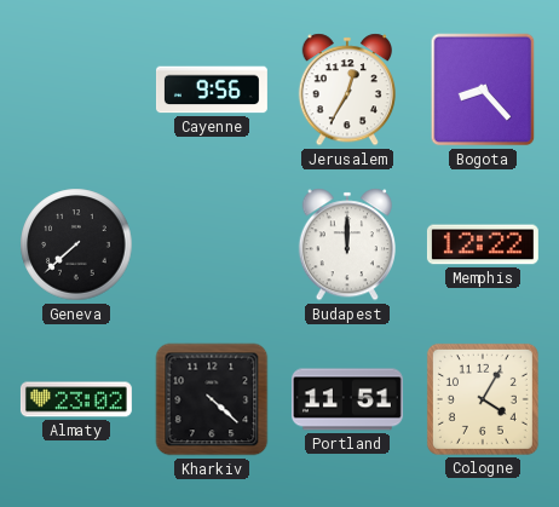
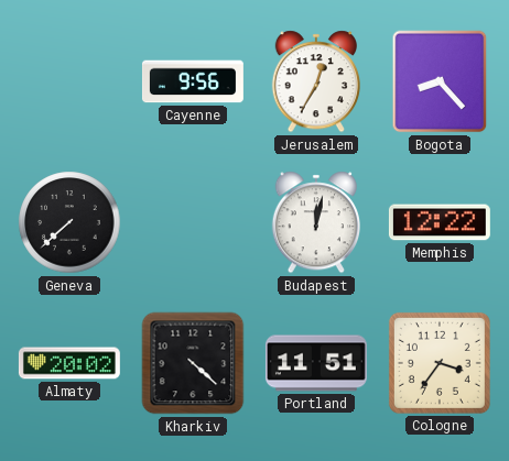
Budapest: 12:00 -> 12:02
Almaty: 23:02 -> 20:02
Cologne: 4:05 -> 3:36
